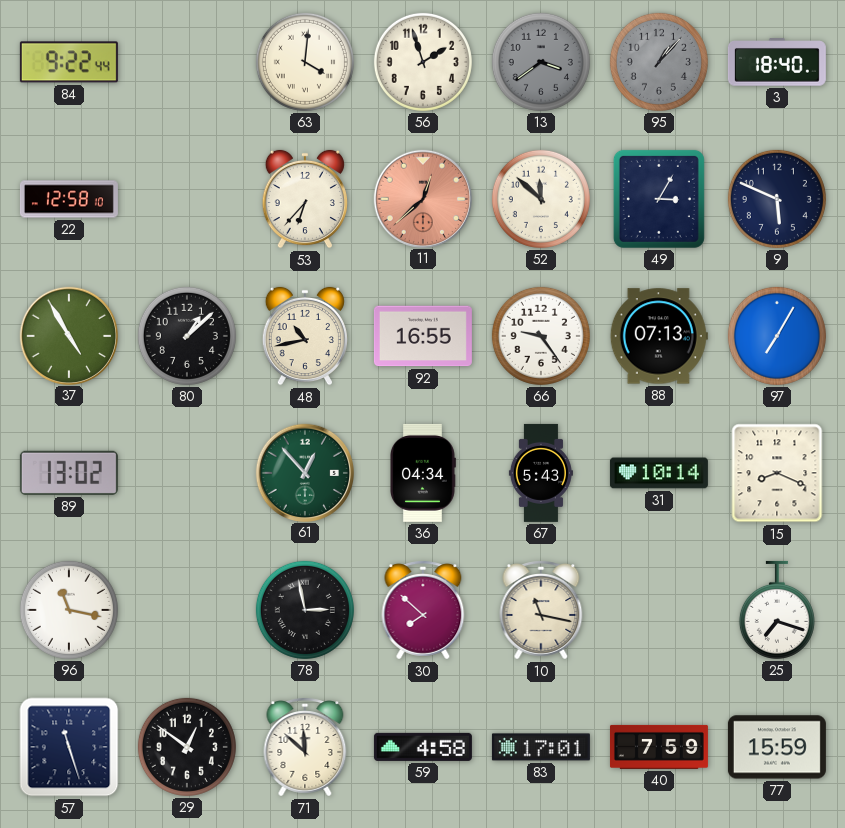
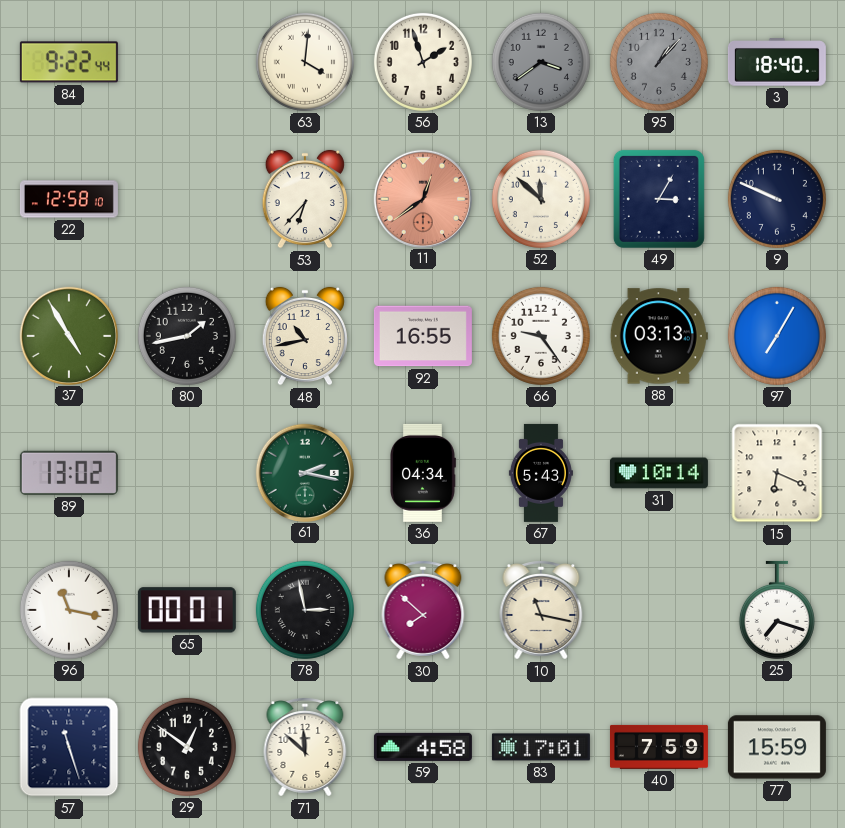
11: 12:38 -> 12:39
9: 5:49 -> 9:49
80: 1:08 -> 1:43
88: 07:13 -> 03:13
61: 12:53 -> 2:17
15: 8:19 -> 6:19
65: none -> 00:01
